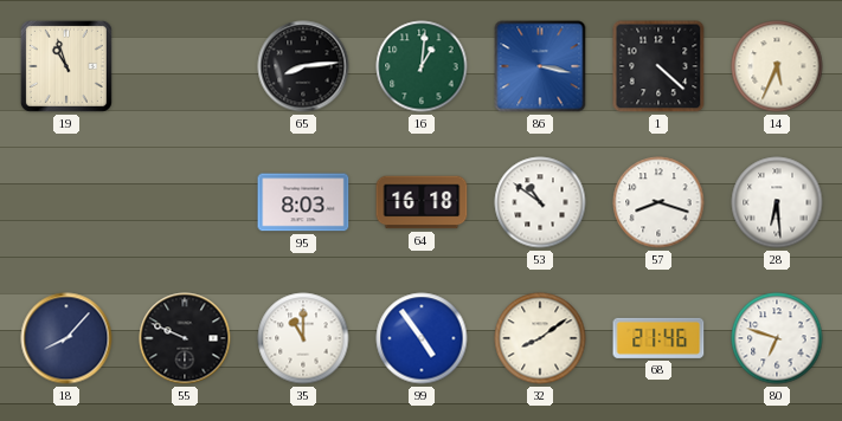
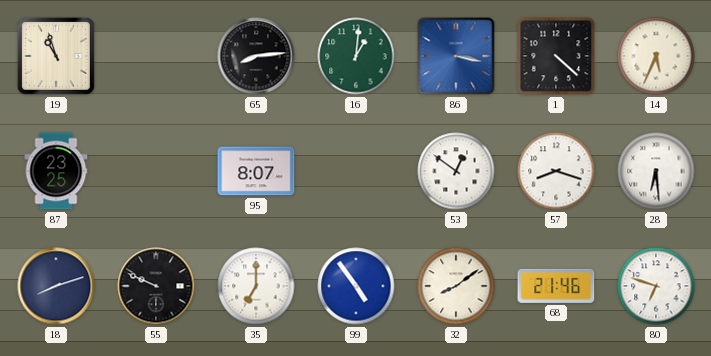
87: none -> 23:25
95: 8:03 -> 8:07
64: 16:18 -> none
53: 10:51 -> 12:51
18: 8:07 -> 8:12
35: 11:00 -> 7:00
